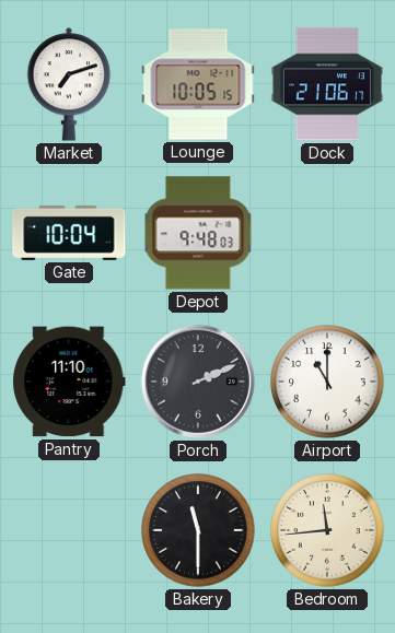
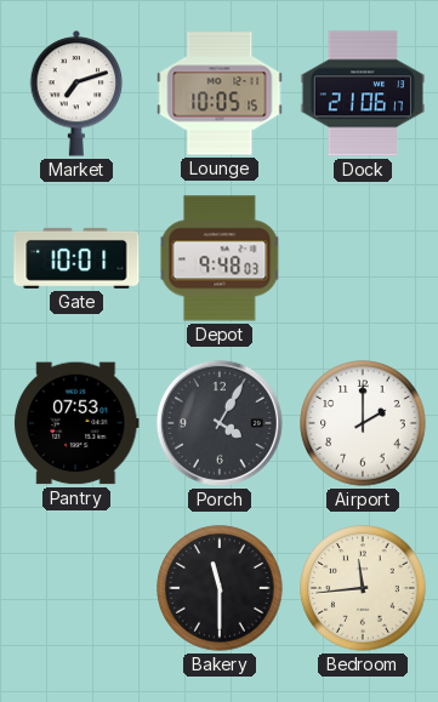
Gate: 10:04 -> 10:01
Pantry: 11:10 -> 07:53
Porch: 2:11 -> 4:05
Airport: 11:00 -> 2:00
